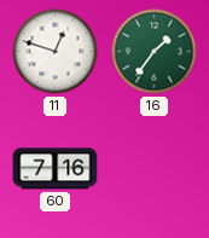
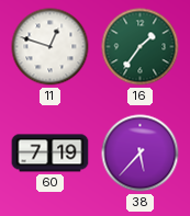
60: 7:16 -> 7:19
38: none -> 5:37
